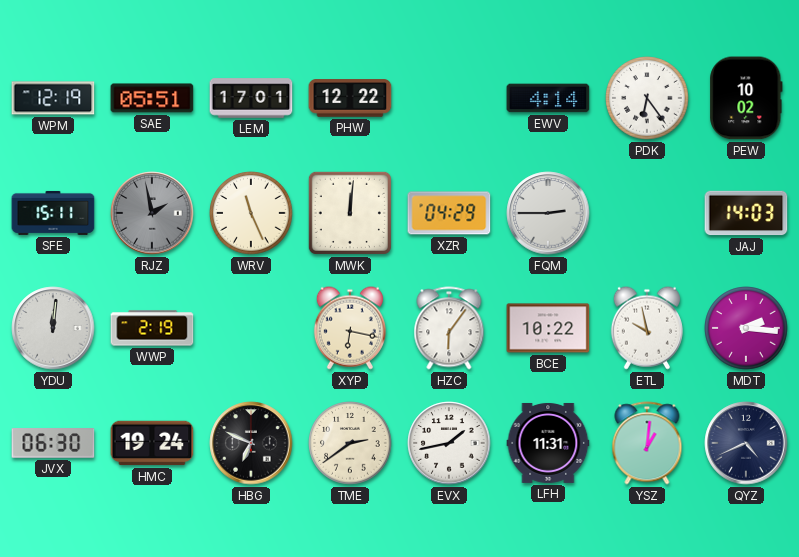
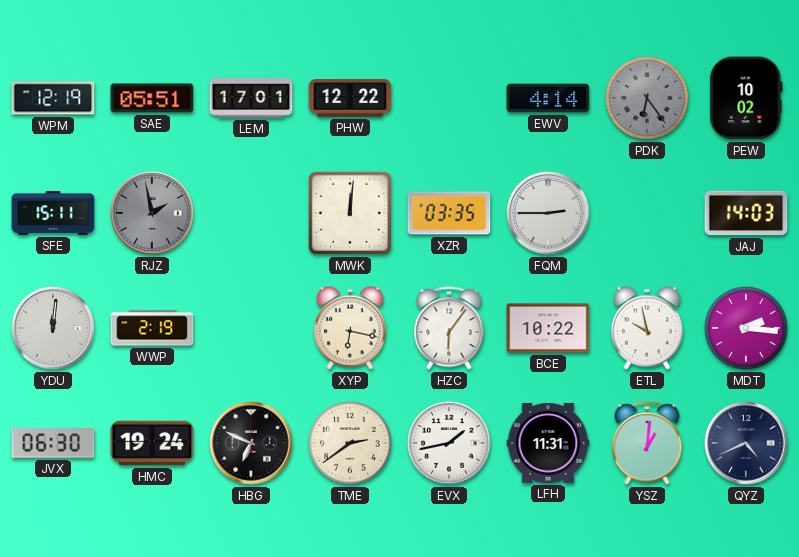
PDK dial: white -> grey
WRV: 11:26 -> none
XZR: 04:29 -> 03:35
